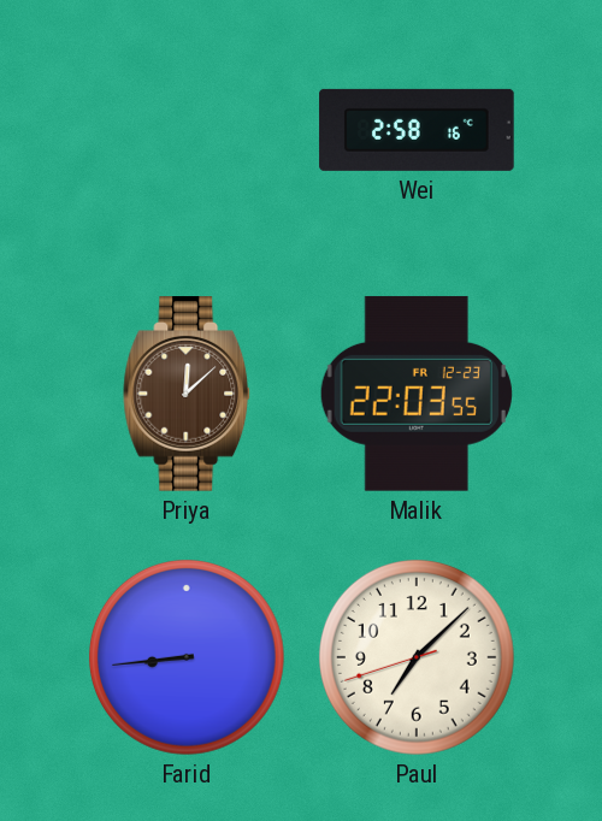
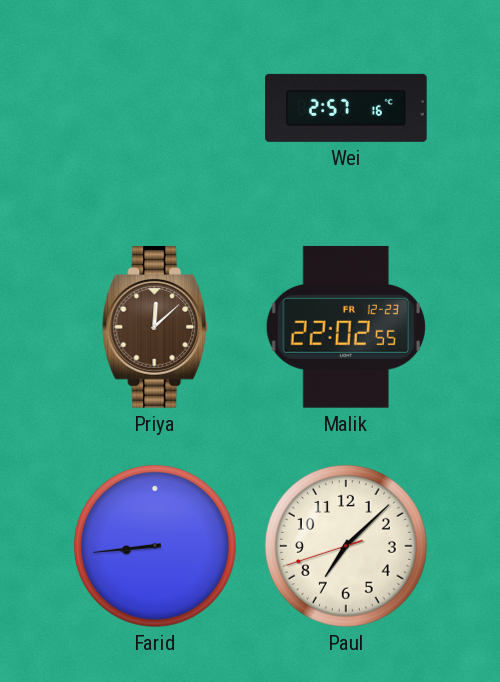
Wei: 2:58 -> 2:57
Malik: 22:03 -> 22:02
